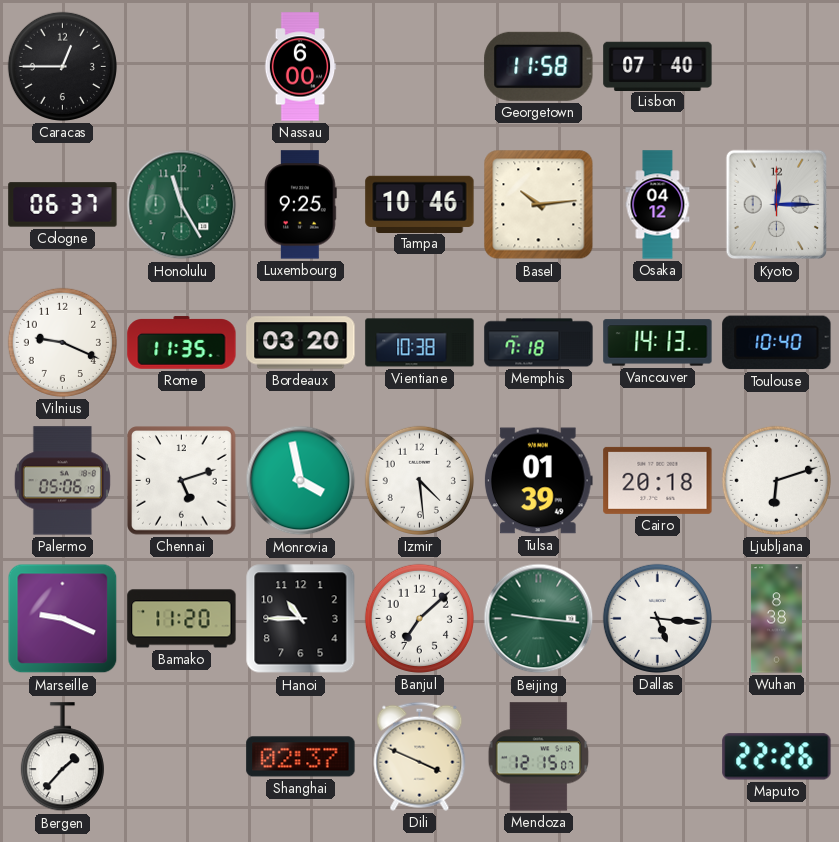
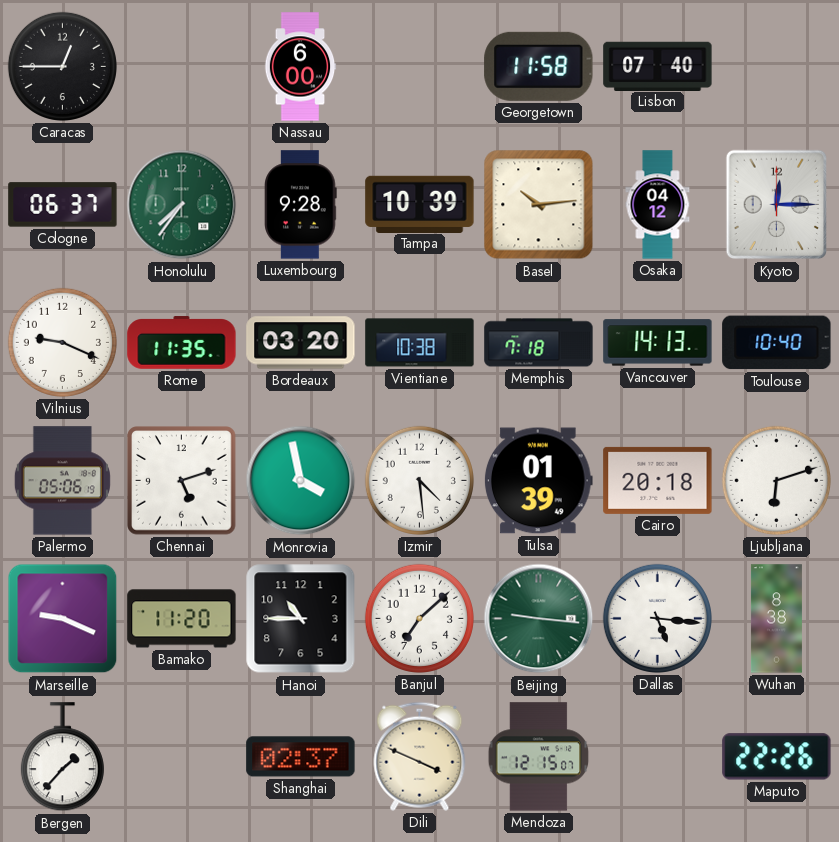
Honolulu: 11:25 -> 7:36
Luxembourg: 9:25 -> 9:28
Tampa: 10:46 -> 10:39
